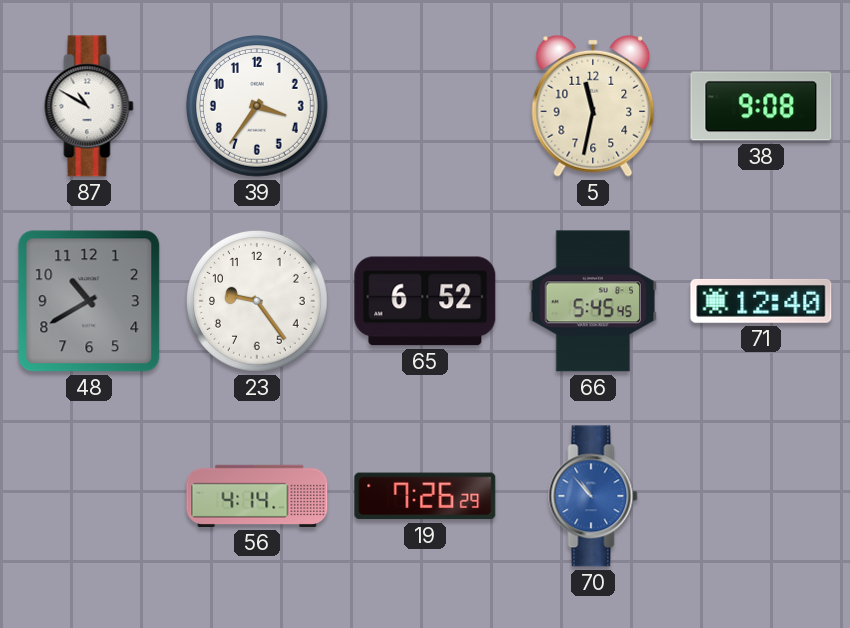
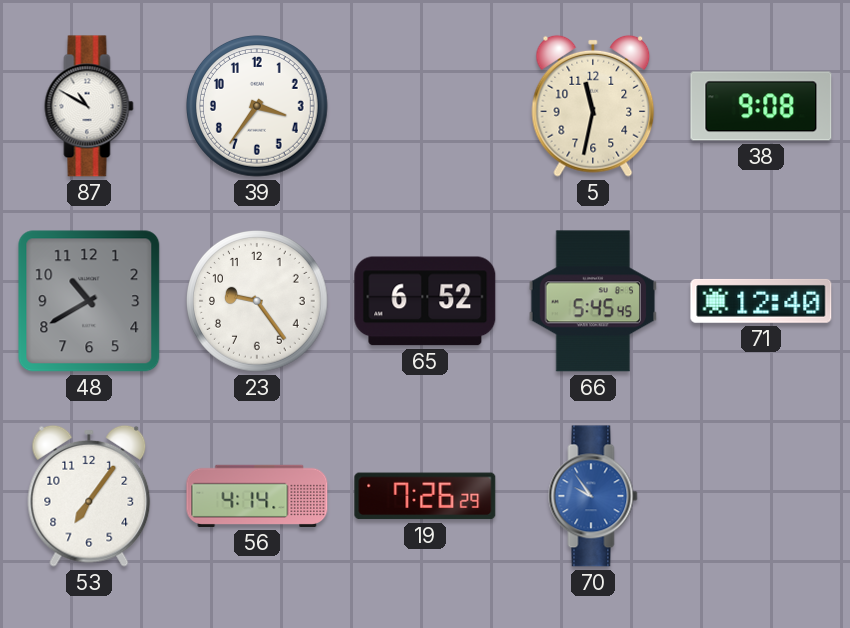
53: none -> 7:06
70: 10:53 -> 9:54
